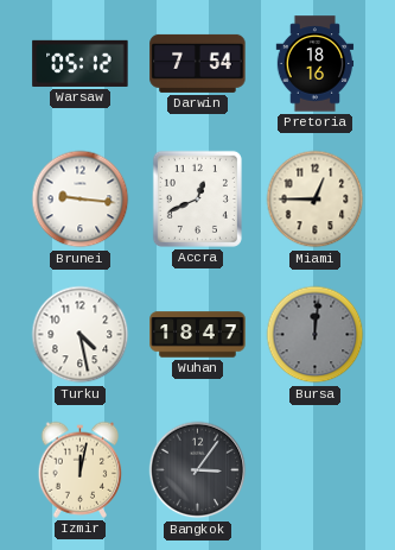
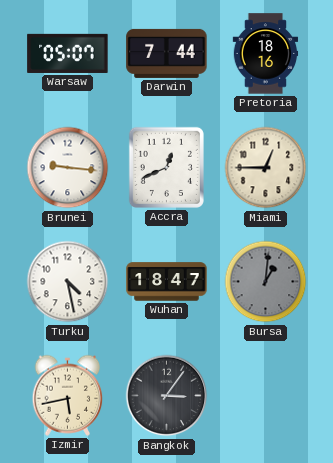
Warsaw: 05:12 -> 05:07
Darwin: 7:54 -> 7:44
Bursa: 12:01 -> 1:01
Izmir: 12:02 -> 5:43
